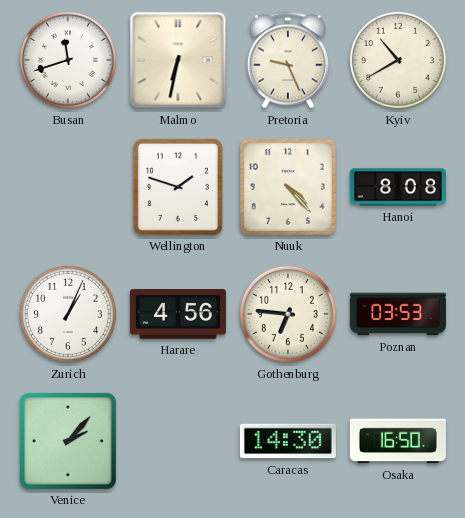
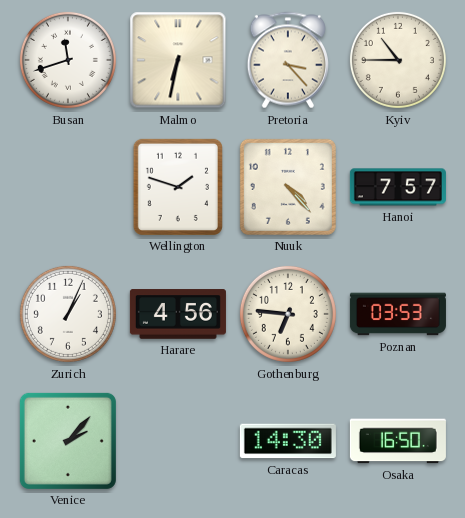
Pretoria: 9:26 -> 3:23
Kyiv: 10:40 -> 10:45
Hanoi: 8:08 -> 7:57
